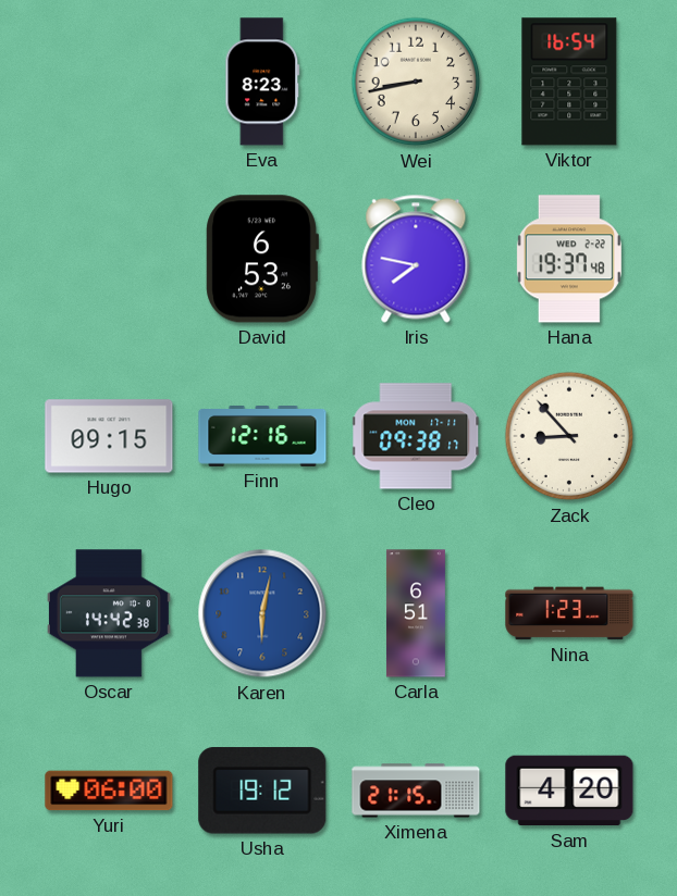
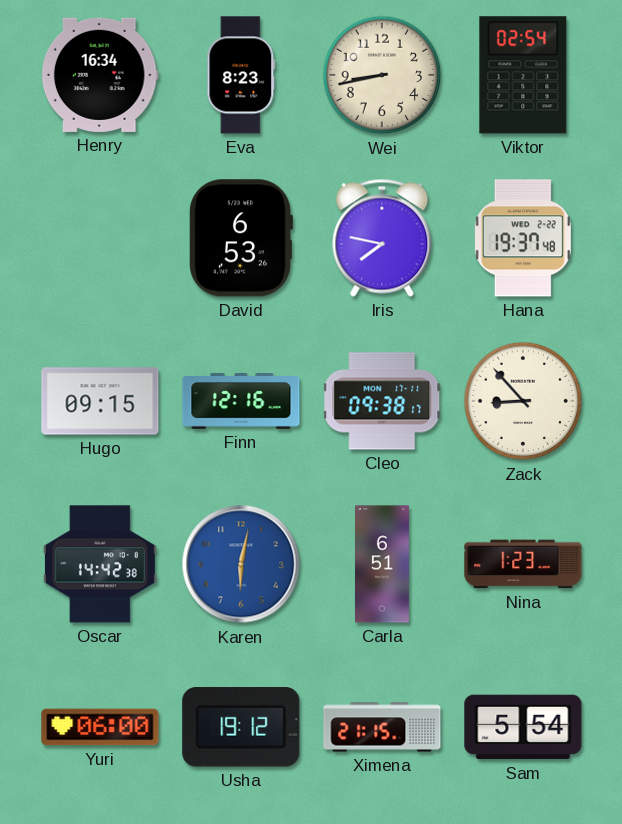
Henry: none -> 16:34
Viktor: 16:54 -> 02:54
Sam: 4:20 -> 5:54
